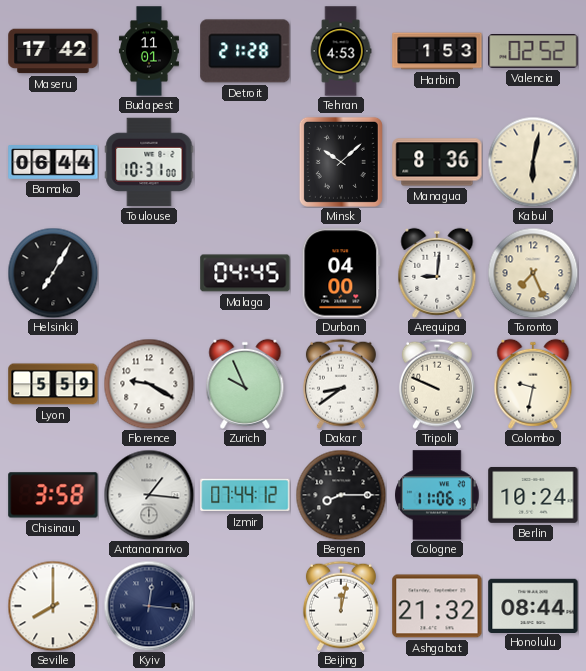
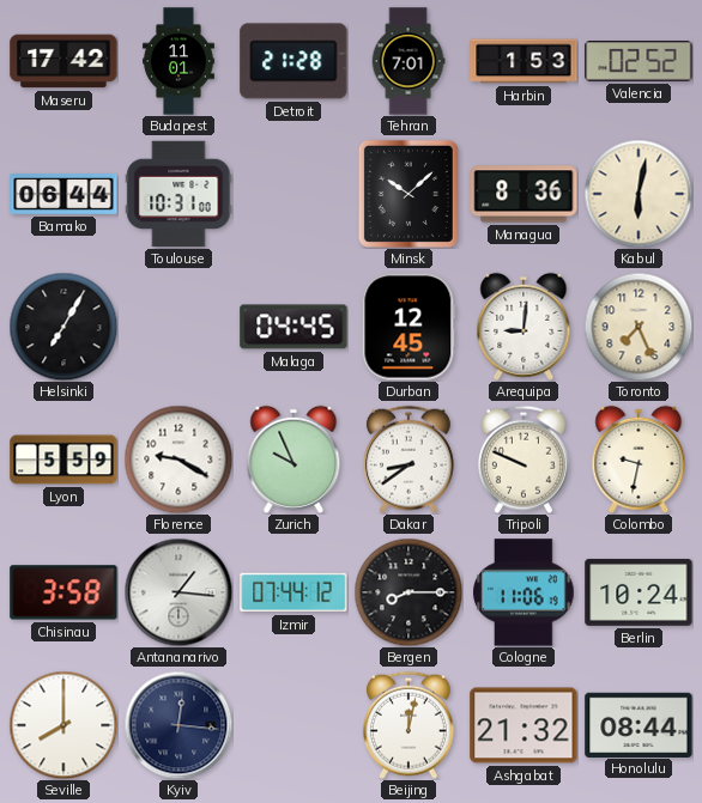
Tehran: 4:53 -> 7:01
Durban: 04:00 -> 12:45
